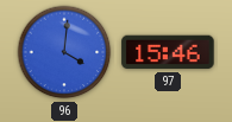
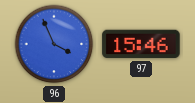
96: 4:01 -> 3:56
